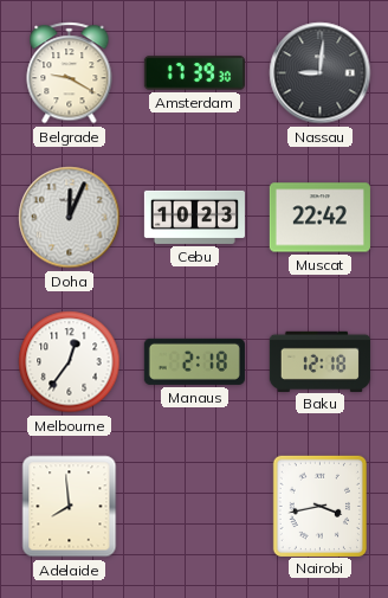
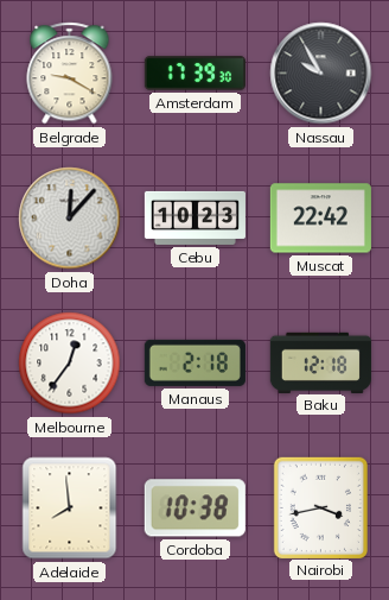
Nassau: 9:01 -> 9:55
Doha: 12:04 -> 12:07
Cordoba: none -> 10:38
